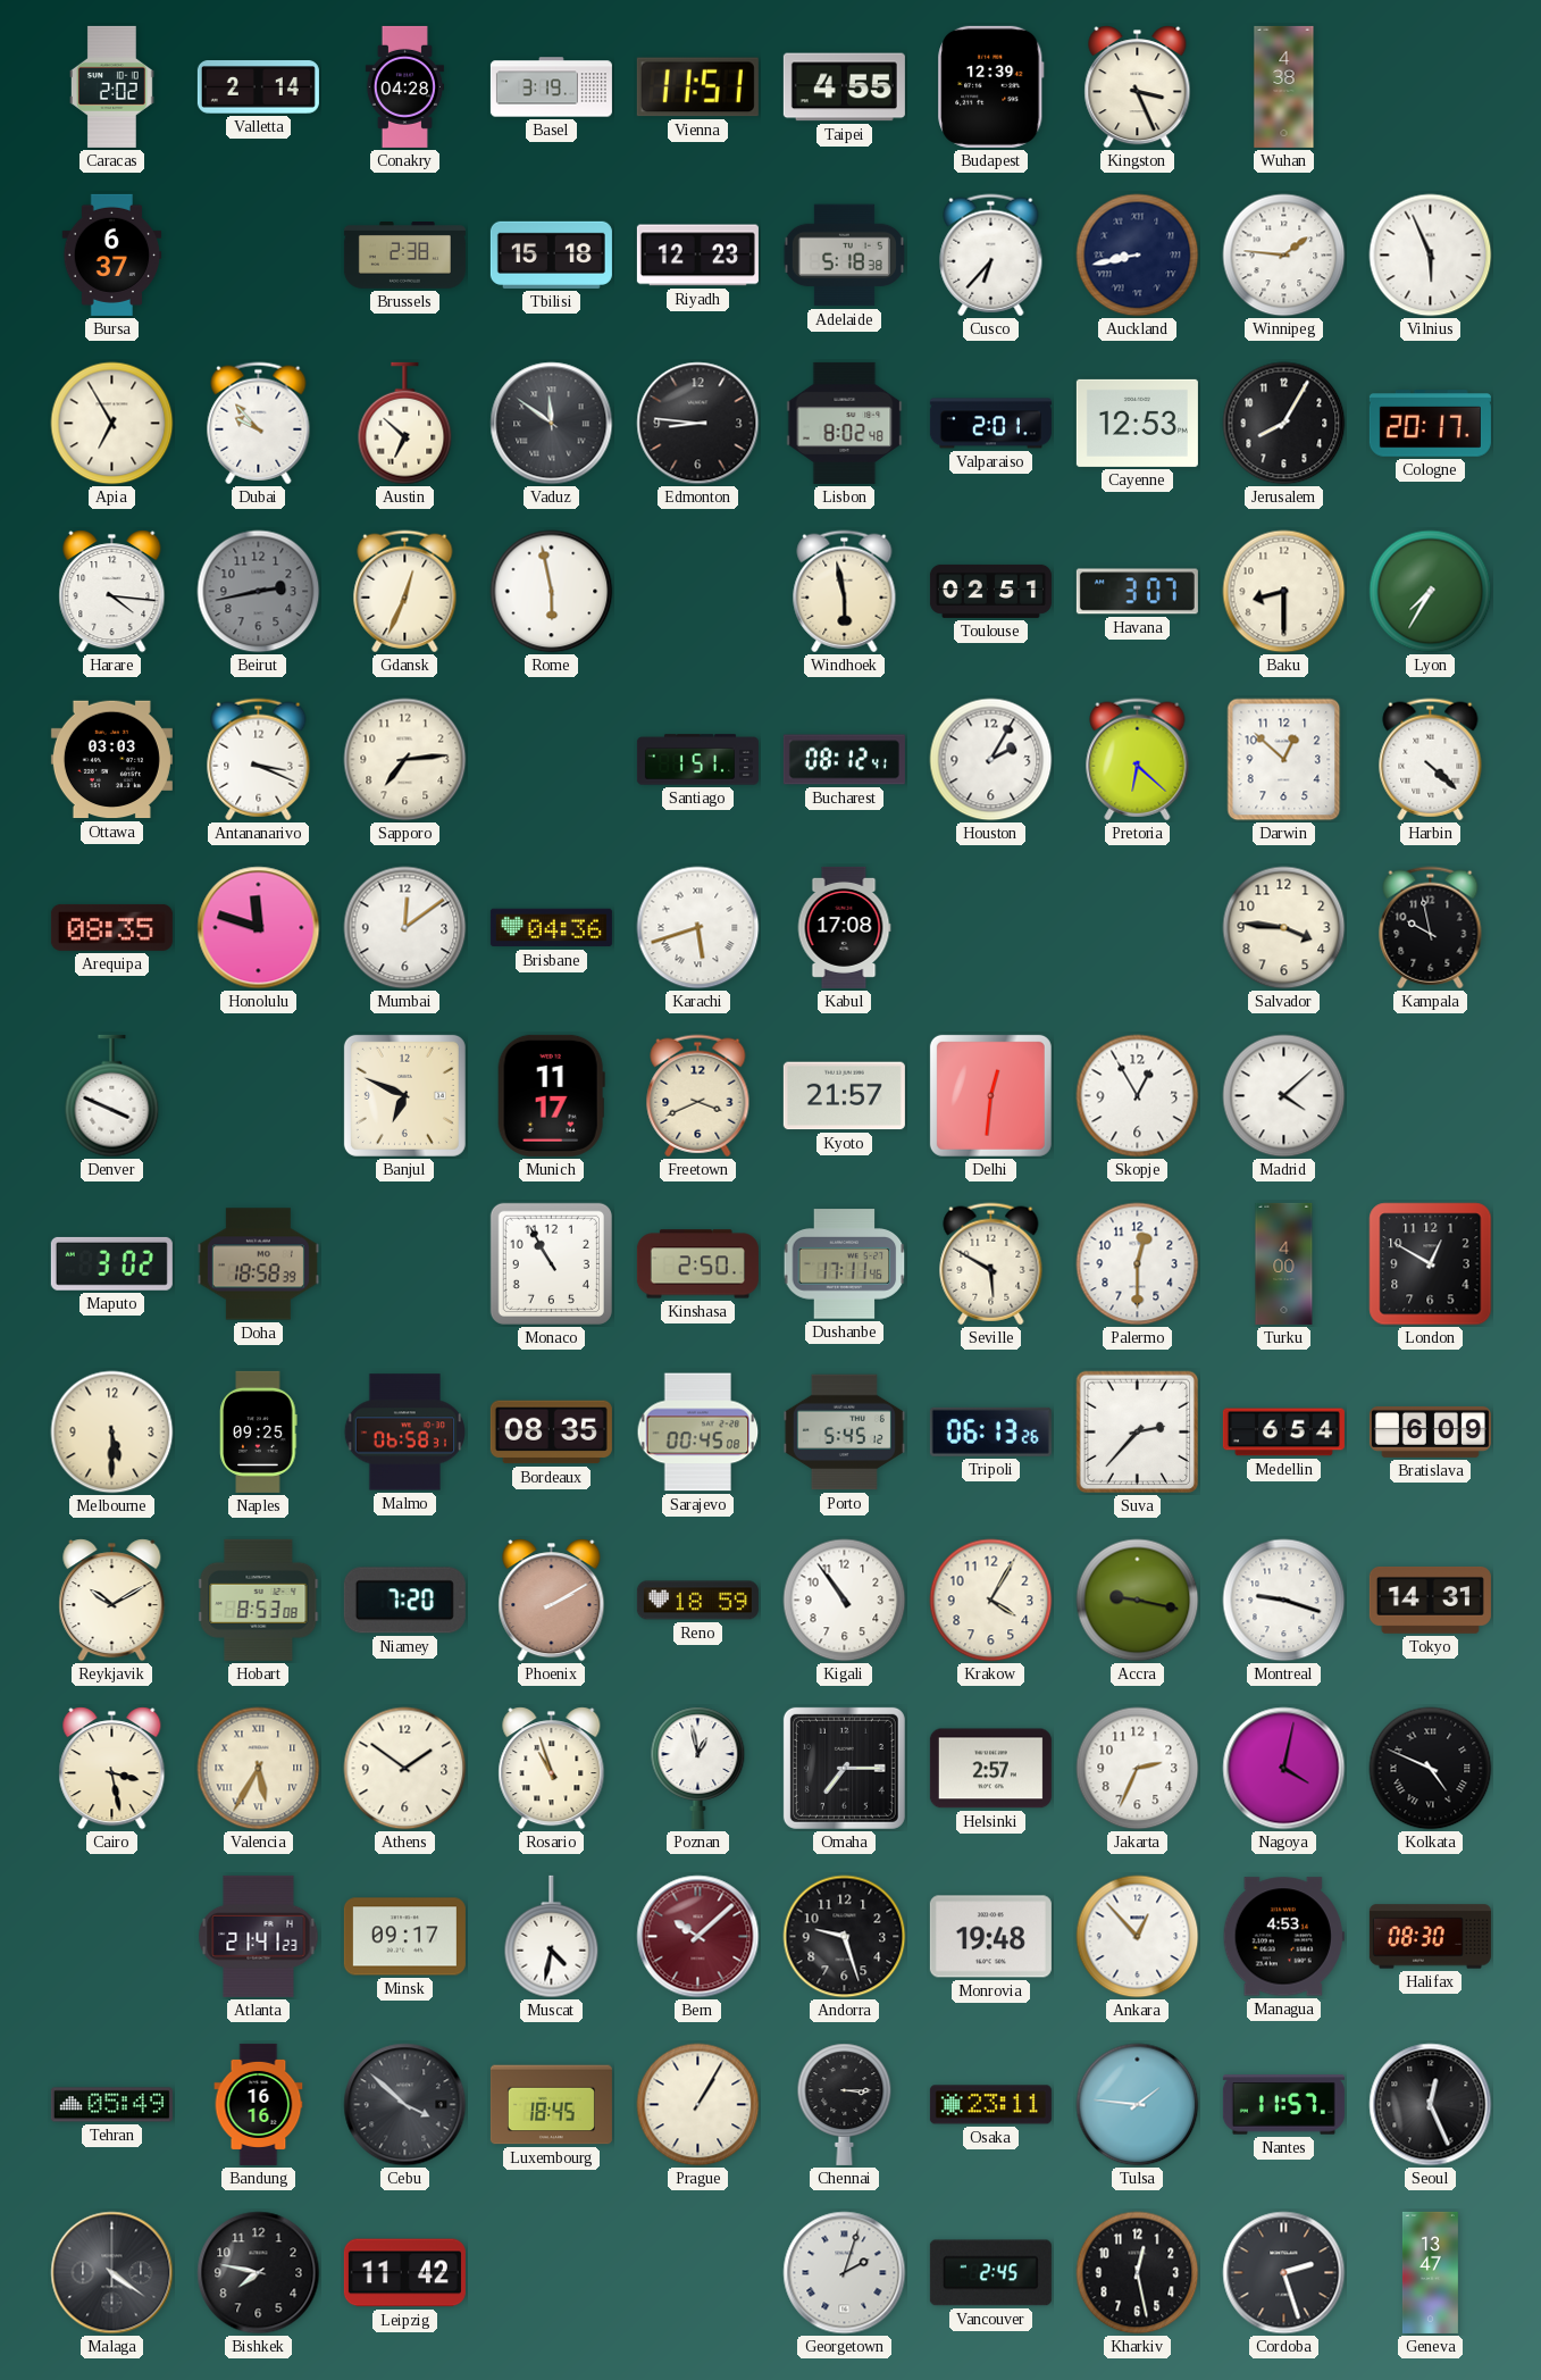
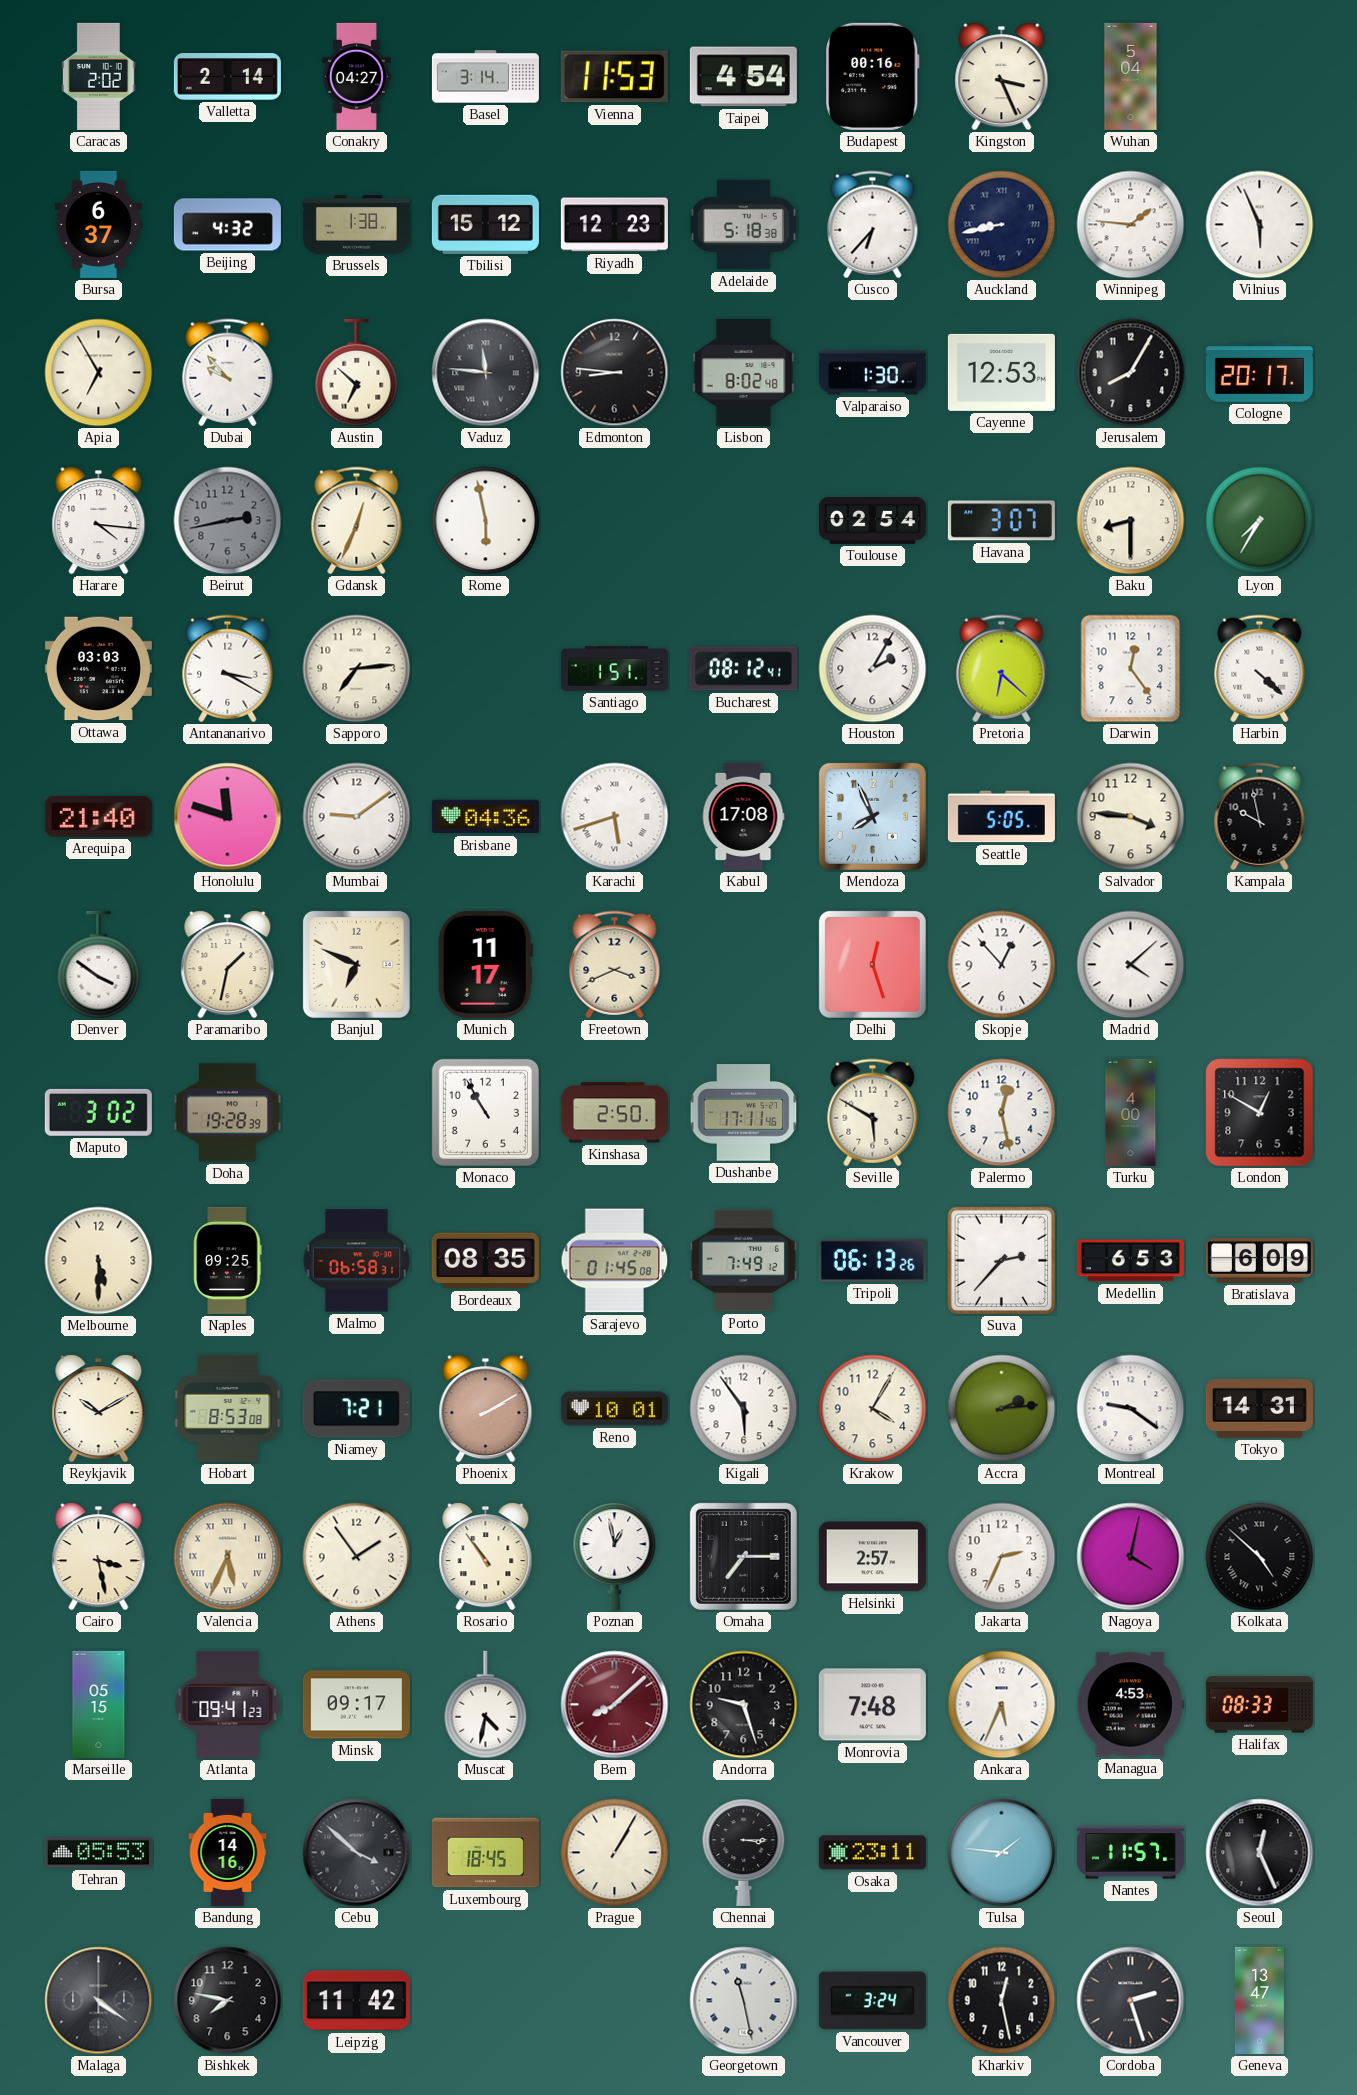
Conakry: 04:28 -> 04:27
Basel: 3:19 -> 3:14
Vienna: 11:51 -> 11:53
Taipei: 4:55 -> 4:54
Budapest: 12:39 -> 00:16
Wuhan: 4:38 -> 5:04
Beijing: none -> 4:32
Brussels: 2:38 -> 1:38
Tbilisi: 15:18 -> 15:12
Vaduz: 11:51 -> 11:46
Valparaiso: 2:01 -> 1:30
Windhoek: 5:58 -> none
Toulouse: 02:51 -> 02:54
Antananarivo: 3:19 -> 3:20
Darwin: 12:52 -> 12:24
Arequipa: 08:35 -> 21:40
Mumbai: 12:09 -> 9:09
Mendoza: none -> 7:56
Seattle: none -> 5:05
Denver: 3:49 -> 3:51
Paramaribo: none -> 1:32
Kyoto: 21:57 -> none
Delhi: 12:31 -> 12:27
Skopje: 12:55 -> 12:53
Doha: 18:58 -> 19:28
Palermo: 12:30 -> 12:28
Sarajevo: 00:45 -> 01:45
Porto: 5:45 -> 7:49
Medellin: 6:54 -> 6:53
Niamey: 7:20 -> 7:21
Reno: 18:59 -> 10:01
Kigali: 10:54 -> 5:54
Accra: 9:17 -> 2:14
Montreal: 9:18 -> 9:21
Valencia: 5:35 -> 5:34
Athens: 1:51 -> 1:54
Rosario: 10:57 -> 10:54
Kolkata: 4:49 -> 4:52
Marseille: none -> 05:15
Atlanta: 21:41 -> 09:41
Bern: 10:08 -> 8:08
Monrovia: 19:48 -> 7:48
Ankara: 12:53 -> 5:34
Halifax: 08:30 -> 08:33
Tehran: 05:49 -> 05:53
Bandung: 16:16 -> 14:16
Georgetown: 2:03 -> 11:28
Vancouver: 2:45 -> 3:24
